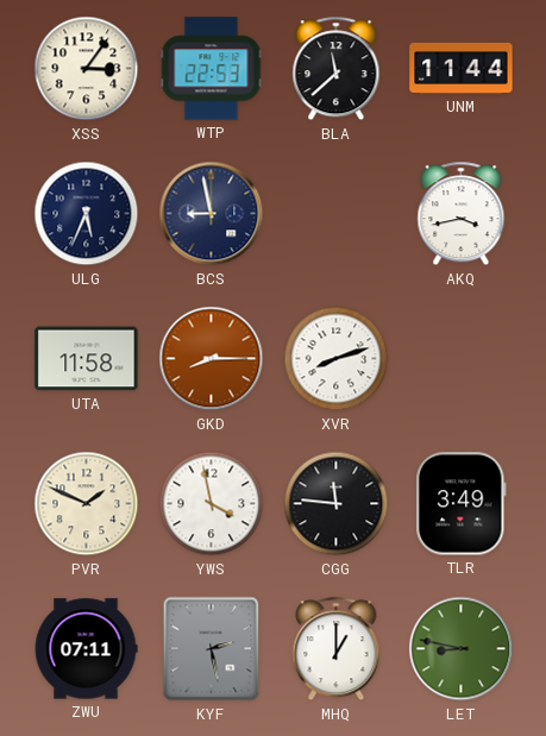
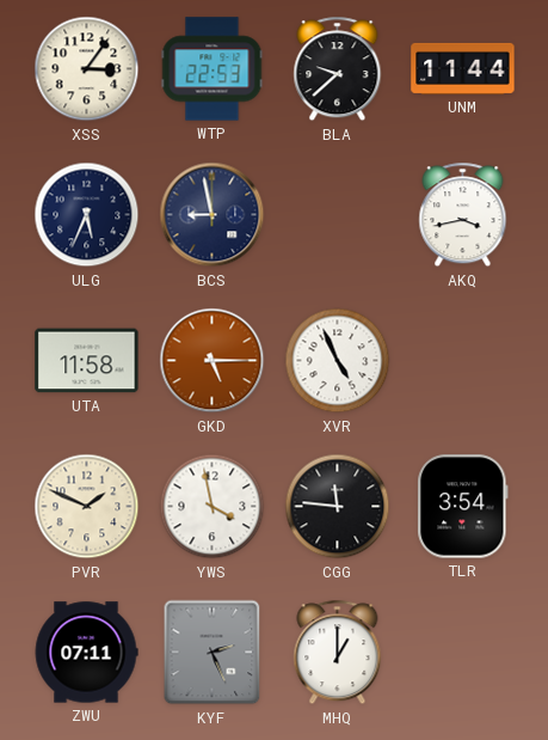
BLA: 11:38 -> 9:38
GKD: 8:15 -> 5:15
XVR: 8:12 -> 4:56
TLR: 3:49 -> 3:54
KYF: 2:28 -> 2:26
LET: 8:47 -> none
